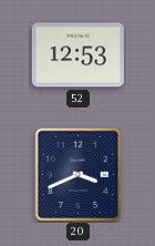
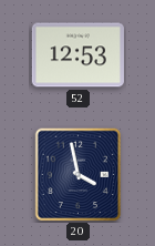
20: 3:41 -> 3:58
